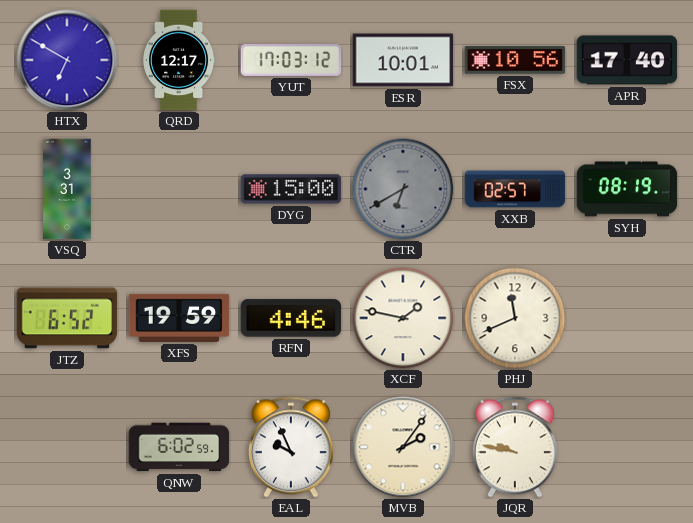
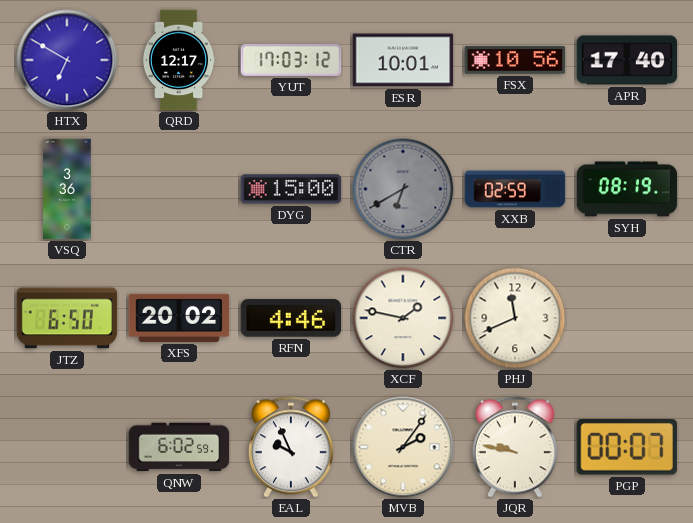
VSQ: 3:31 -> 3:36
XXB: 02:57 -> 02:59
JTZ: 6:52 -> 6:50
XFS: 19:59 -> 20:02
PGP: none -> 00:07
